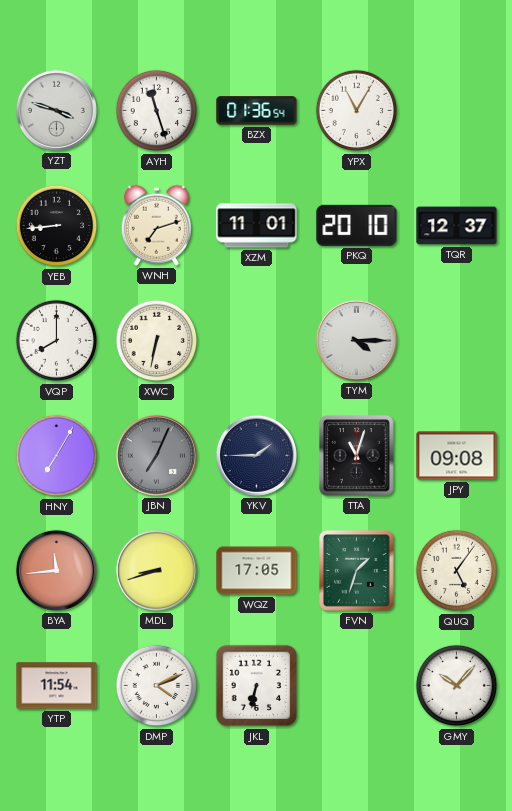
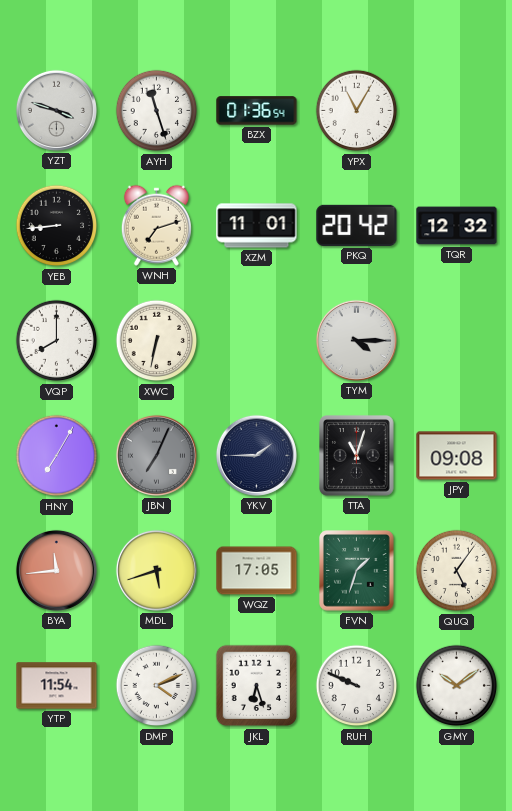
PKQ: 20:10 -> 20:42
TQR: 12:37 -> 12:32
MDL: 8:42 -> 5:42
JKL: 6:32 -> 6:27
RUH: none -> 9:49
GMY: 10:07 -> 10:09
